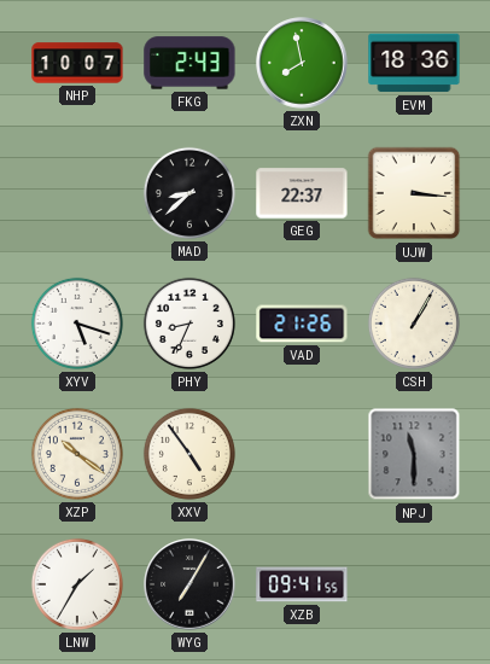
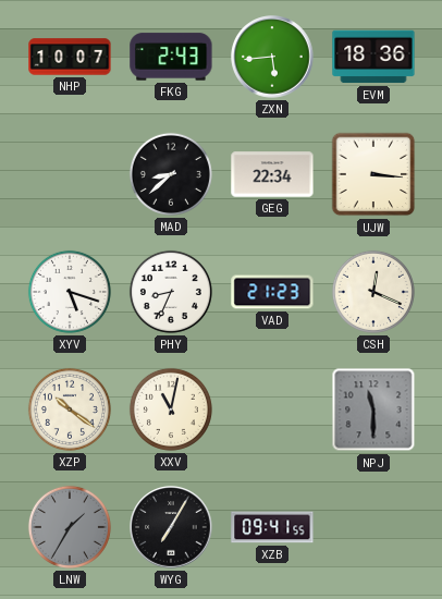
ZXN: 7:58 -> 5:44
GEG: 22:37 -> 22:34
VAD: 21:26 -> 21:23
CSH: 1:05 -> 12:19
XXV: 4:54 -> 11:02
LNW dial: white -> grey
